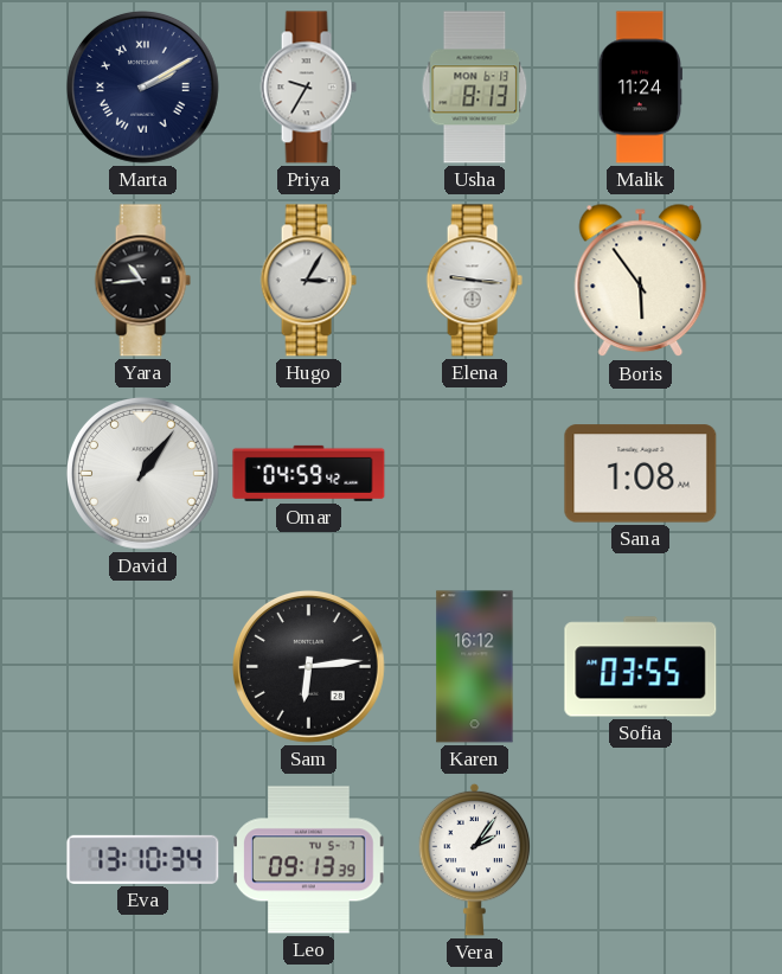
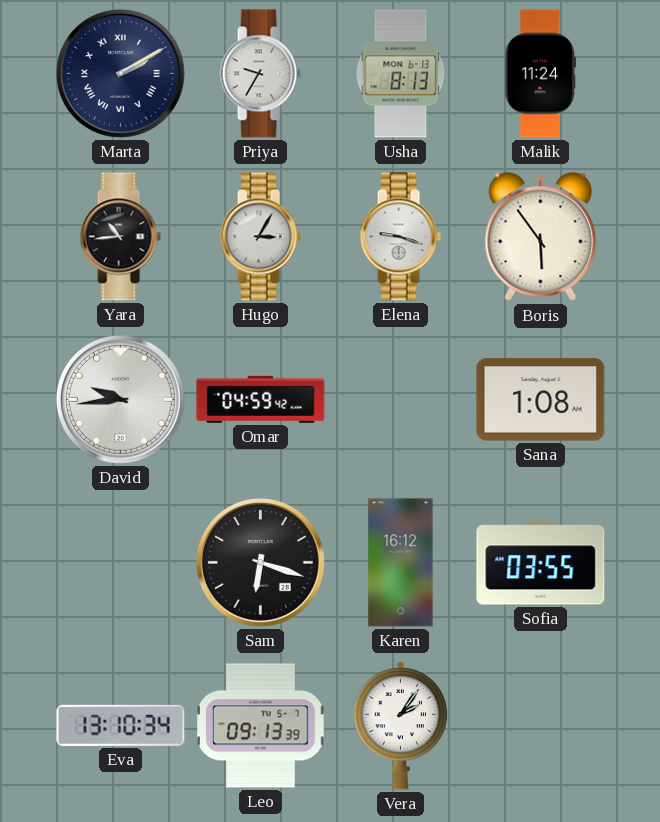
Elena: 9:16 -> 9:18
David: 1:06 -> 9:44
Sam: 6:14 -> 6:18
